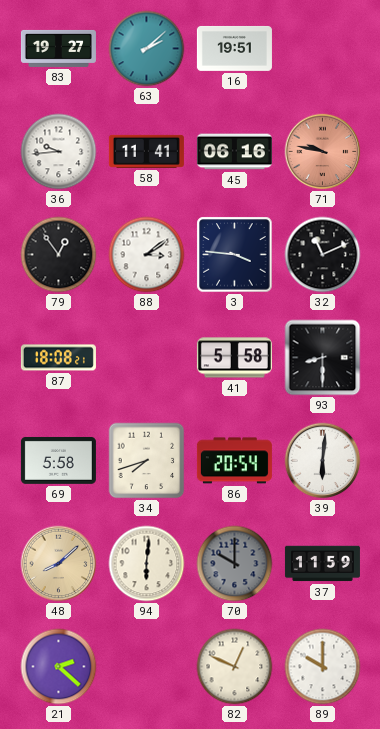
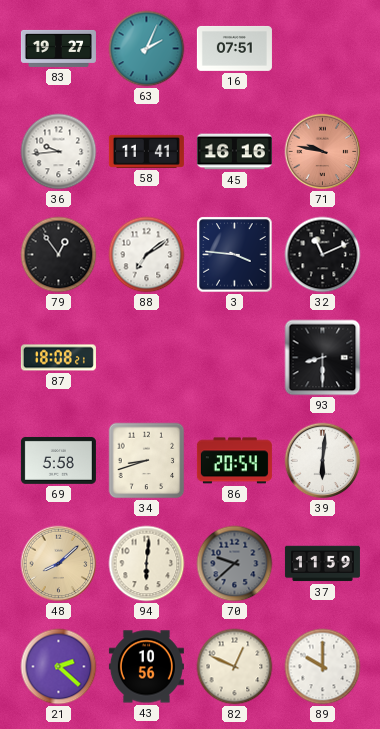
63: 2:08 -> 2:04
16: 19:51 -> 07:51
45: 06:16 -> 16:16
88: 3:09 -> 7:09
41: 5:58 -> none
34: 7:42 -> 8:42
70: 10:00 -> 9:38
43: none -> 10:56
